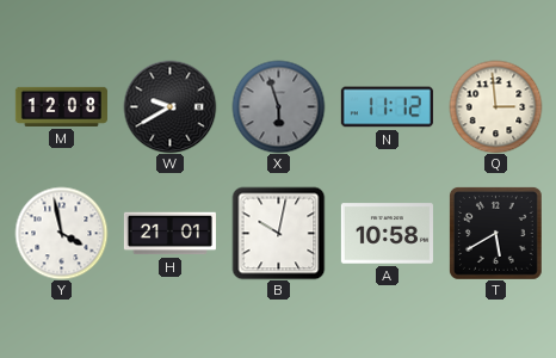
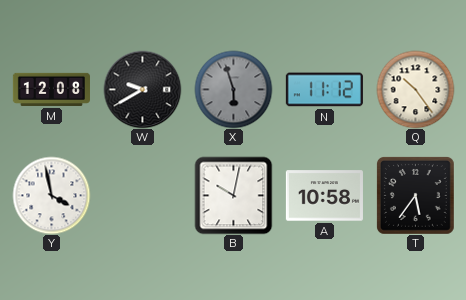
Q: 2:59 -> 10:24
H: 21:01 -> none
T: 5:40 -> 5:36
